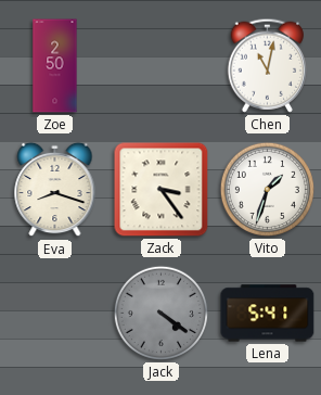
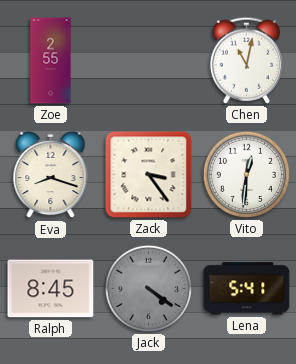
Zoe: 2:50 -> 2:55
Vito: 1:33 -> 12:31
Ralph: none -> 8:45
